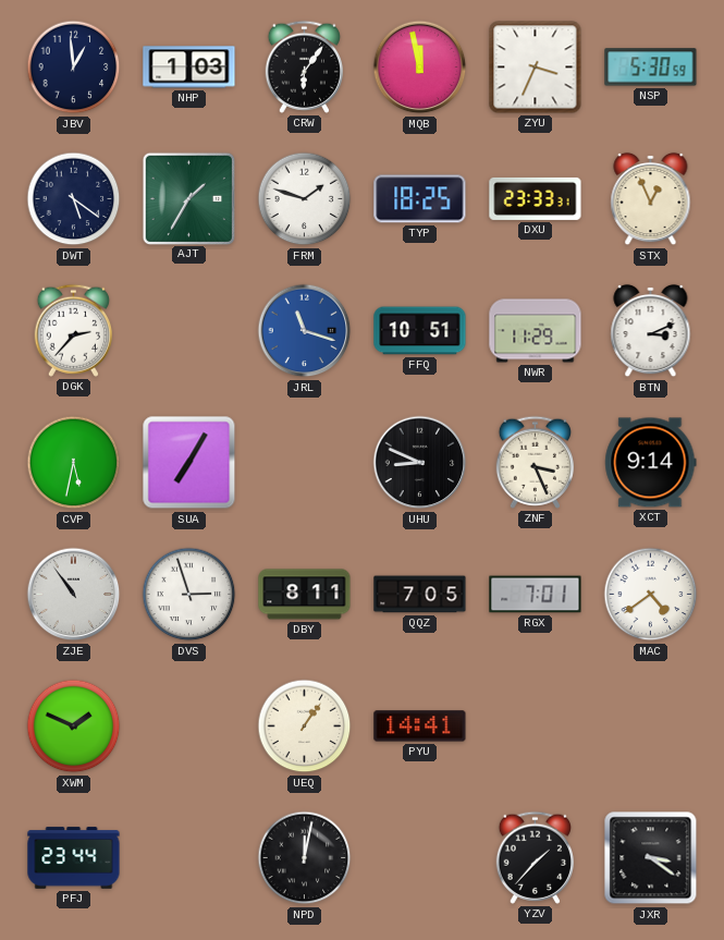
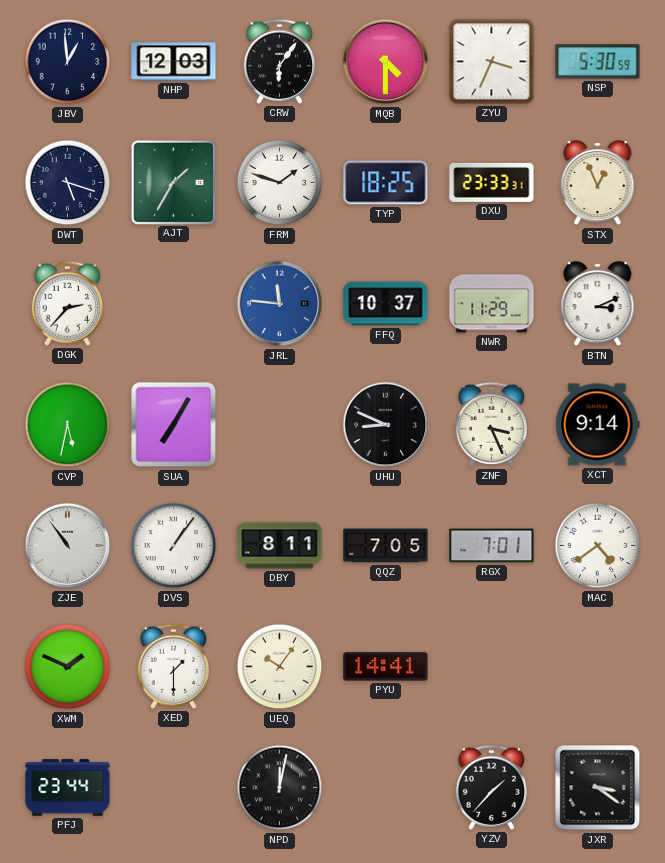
NHP: 1:03 -> 12:03
MQB: 11:58 -> 4:30
DWT: 5:21 -> 5:18
JRL: 11:18 -> 11:46
FFQ: 10:51 -> 10:37
DVS: 2:57 -> 1:06
XED: none -> 1:30
UEQ: 1:06 -> 10:06
